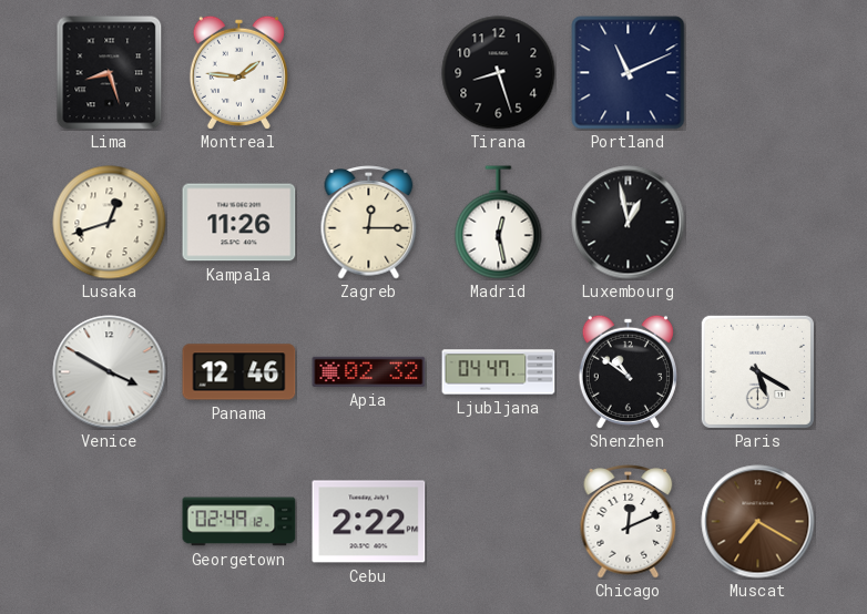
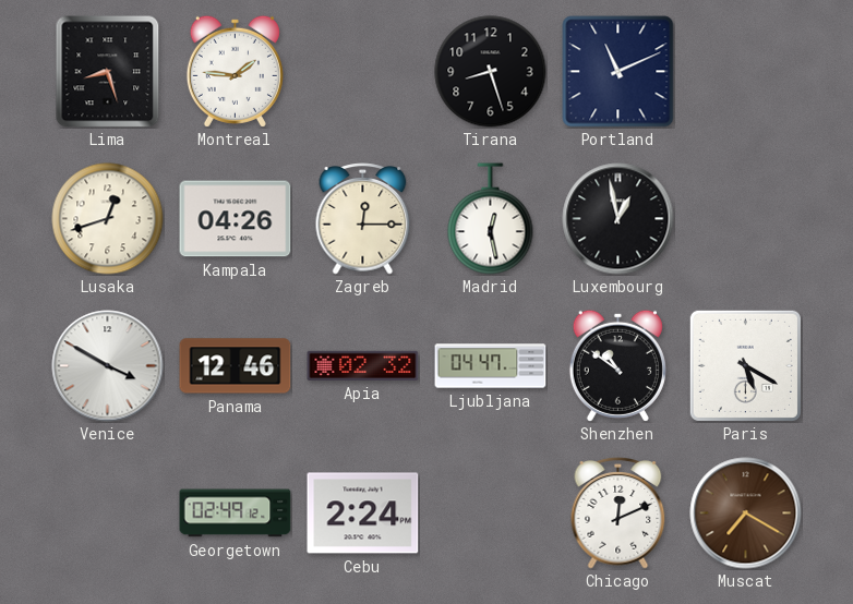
Kampala: 11:26 -> 04:26
Cebu: 2:22 -> 2:24
